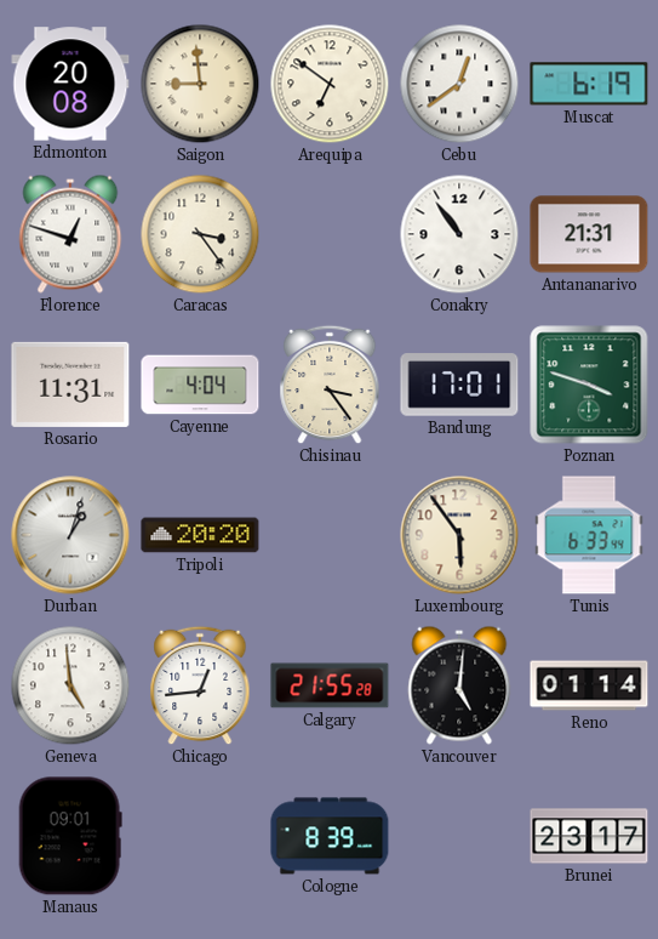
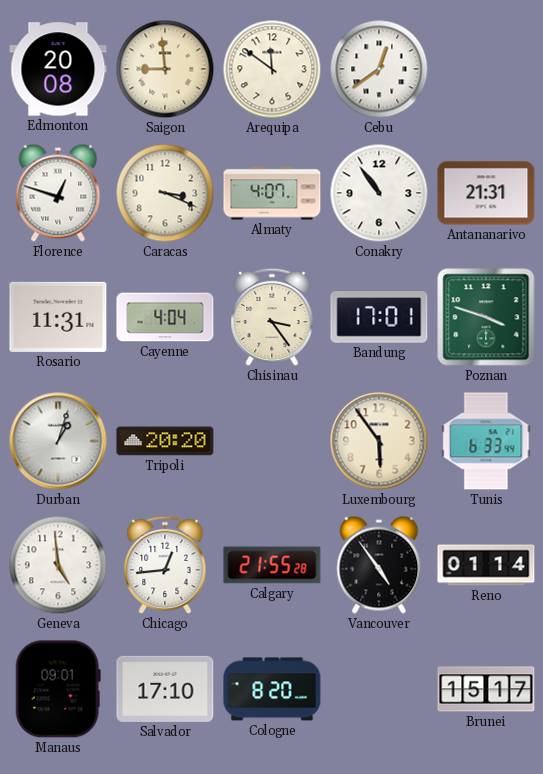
Arequipa: 6:51 -> 11:51
Muscat: 6:19 -> none
Caracas: 3:24 -> 3:19
Almaty: none -> 4:07
Vancouver: 5:01 -> 4:54
Salvador: none -> 17:10
Cologne: 8:39 -> 8:20
Brunei: 23:17 -> 15:17
